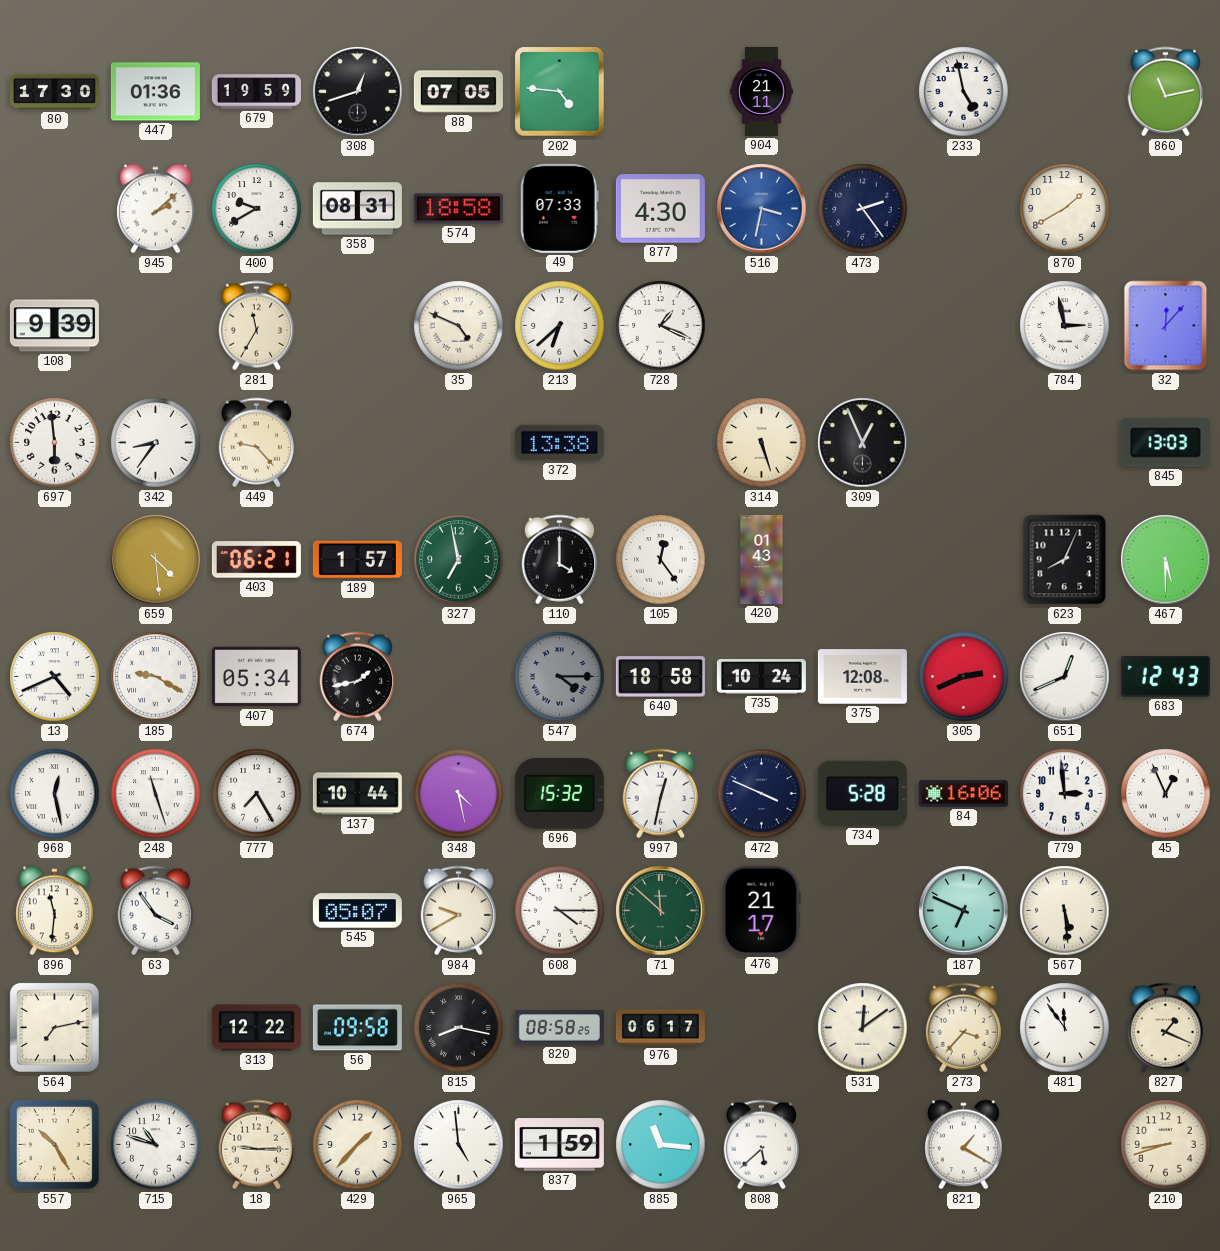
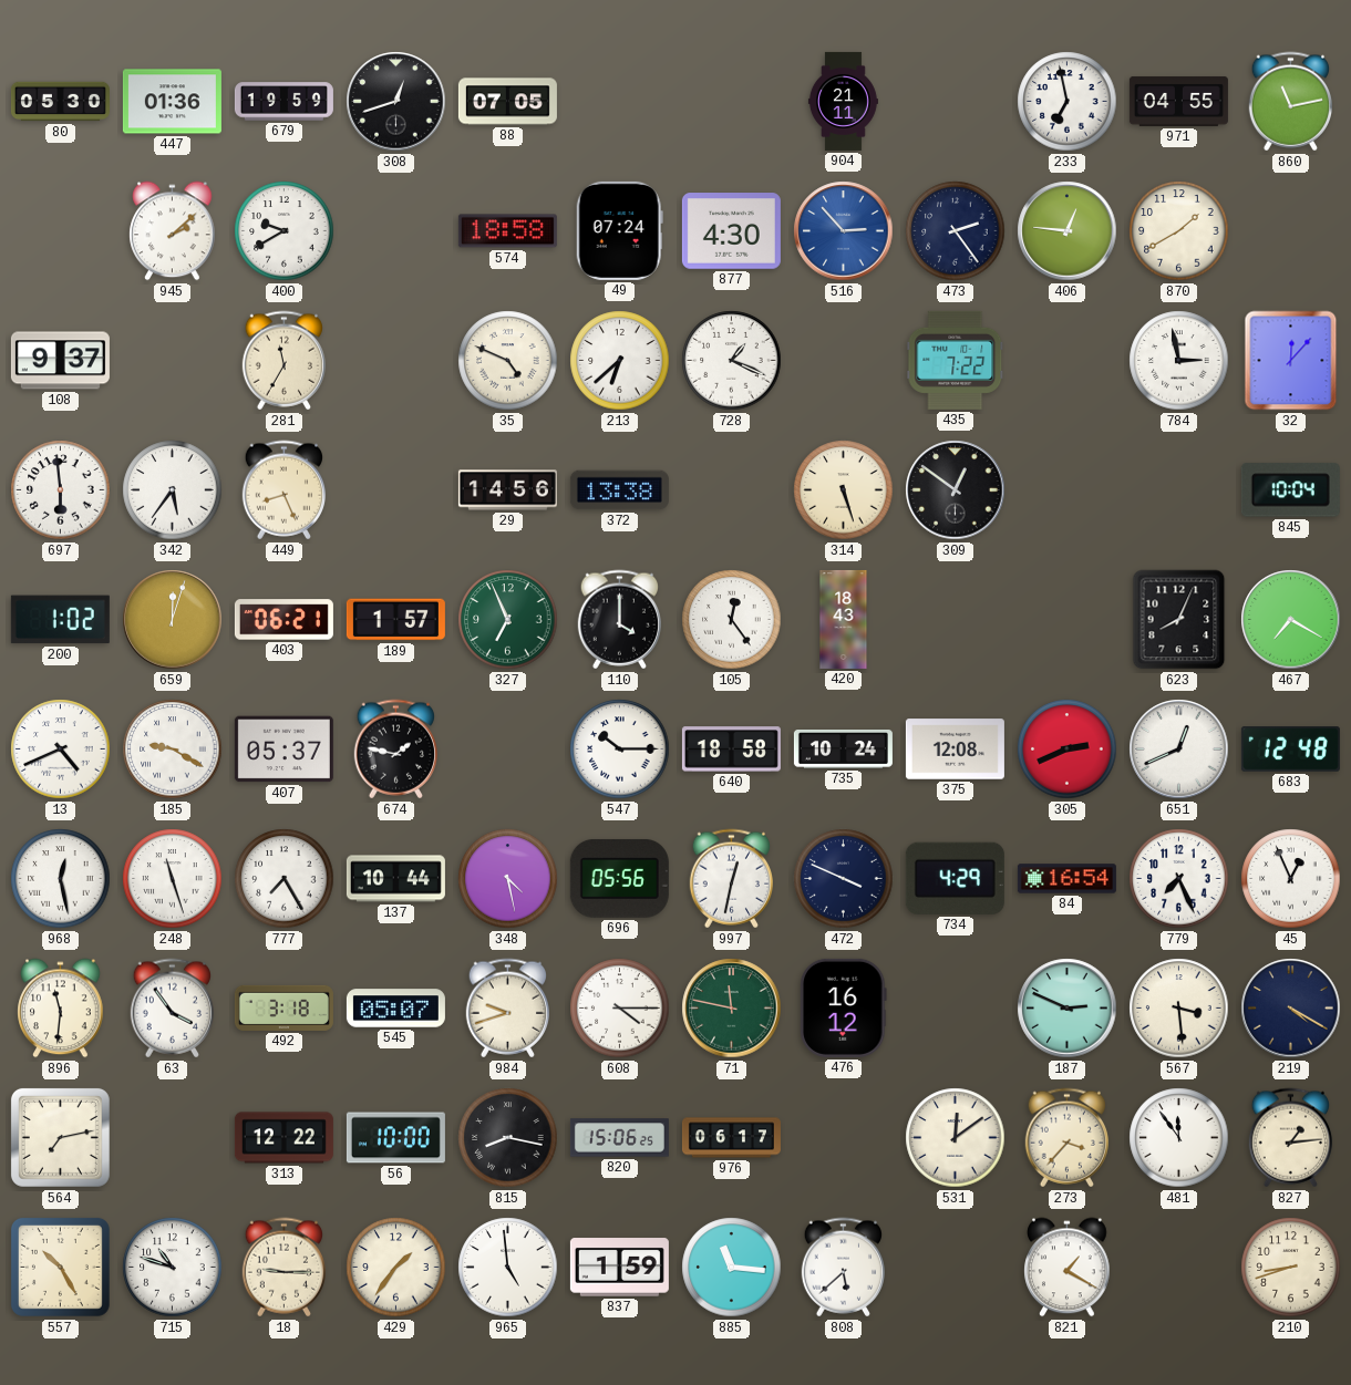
80: 17:30 -> 05:30
202: 4:46 -> none
233: 4:58 -> 6:58
971: none -> 04:55
358: 08:31 -> none
49: 07:33 -> 07:24
516: 3:32 -> 2:53
406: none -> 12:46
108: 9:39 -> 9:37
435: none -> 7:22
342: 8:36 -> 5:36
449: 9:23 -> 8:26
29: none -> 14:56
309: 12:56 -> 12:51
845: 13:03 -> 10:04
200: none -> 1:02
659: 4:29 -> 12:03
327: 6:58 -> 6:56
420: 01:43 -> 18:43
467: 5:30 -> 7:20
407: 05:34 -> 05:37
674: 1:43 -> 1:47
547: 4:15 -> 10:15
547 dial: grey -> white
683: 12:43 -> 12:48
696: 15:32 -> 05:56
734: 5:28 -> 4:29
84: 16:06 -> 16:54
779: 2:59 -> 7:26
492: none -> 3:18
984: 9:40 -> 9:42
71: 11:52 -> 11:47
476: 21:17 -> 16:12
187: 6:49 -> 2:49
567: 5:29 -> 3:29
219: none -> 4:20
56: 09:58 -> 10:00
820: 08:58 -> 15:06
827: 1:19 -> 1:14
429: 1:37 -> 1:36
